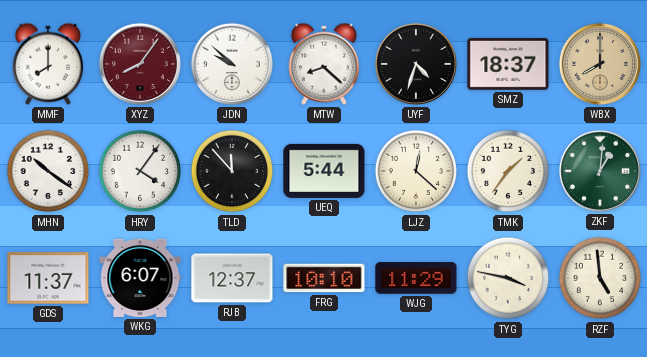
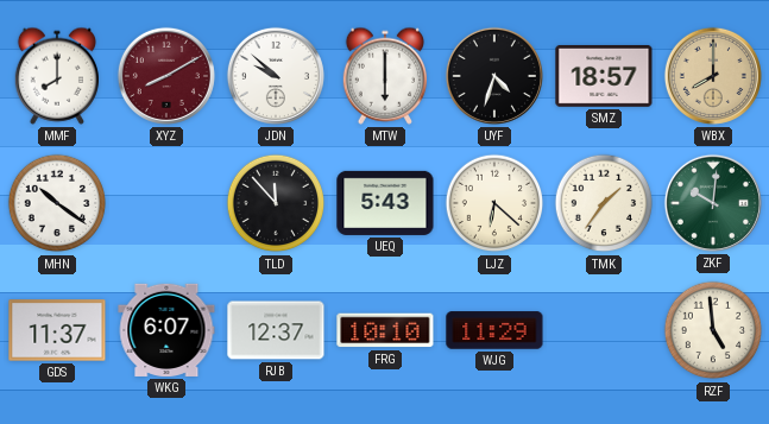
XYZ: 8:06 -> 8:10
MTW: 8:22 -> 6:00
SMZ: 18:37 -> 18:57
HRY: 4:06 -> none
UEQ: 5:44 -> 5:43
LJZ: 12:22 -> 6:22
ZKF: 1:01 -> 10:01
TYG: 3:47 -> none
